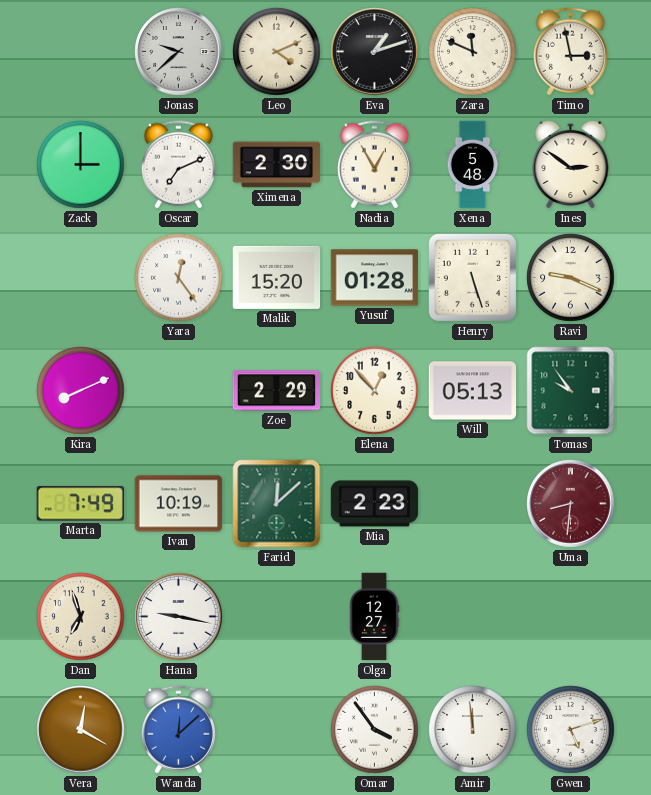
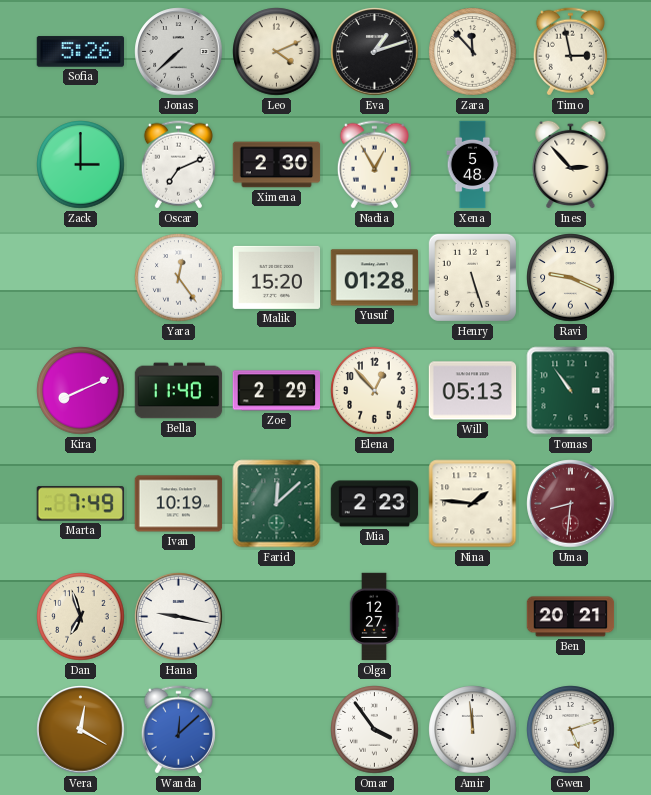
Sofia: none -> 5:26
Jonas: 9:38 -> 7:38
Zara: 11:49 -> 11:53
Ines: 2:51 -> 2:53
Bella: none -> 11:40
Tomas: 9:54 -> 10:54
Nina: none -> 1:46
Ben: none -> 20:21
